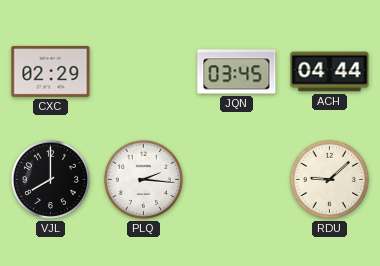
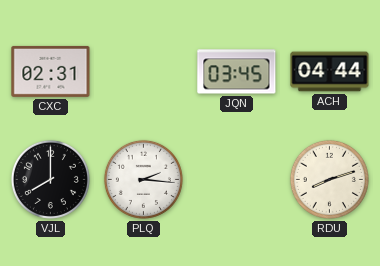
CXC: 02:29 -> 02:31
RDU: 9:08 -> 8:12
